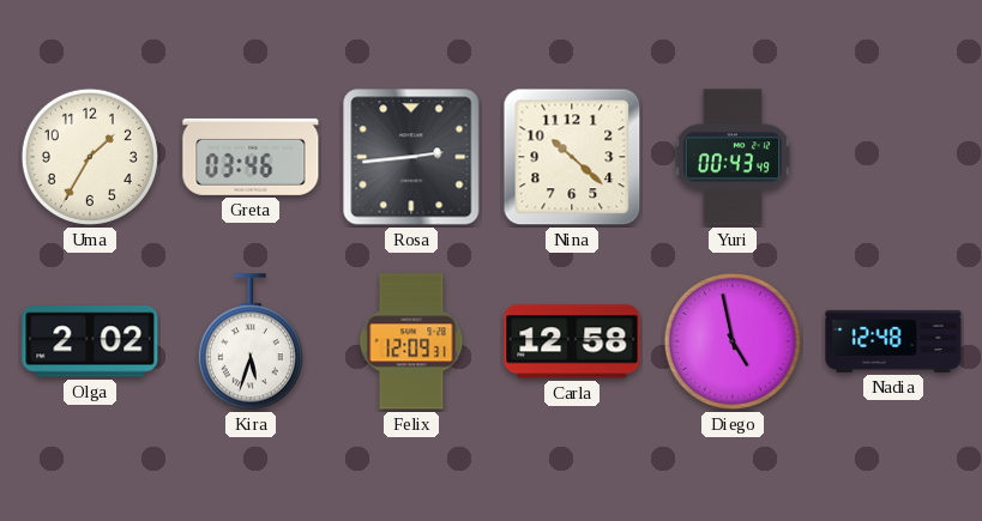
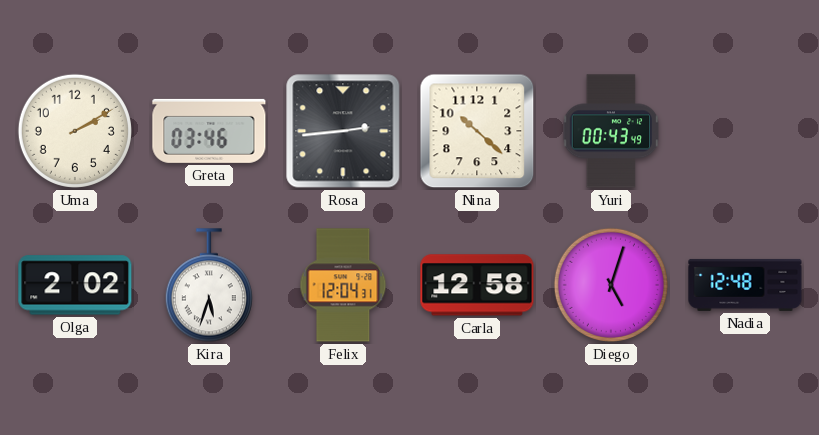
Uma: 1:35 -> 2:10
Felix: 12:09 -> 12:04
Diego: 4:58 -> 5:03
